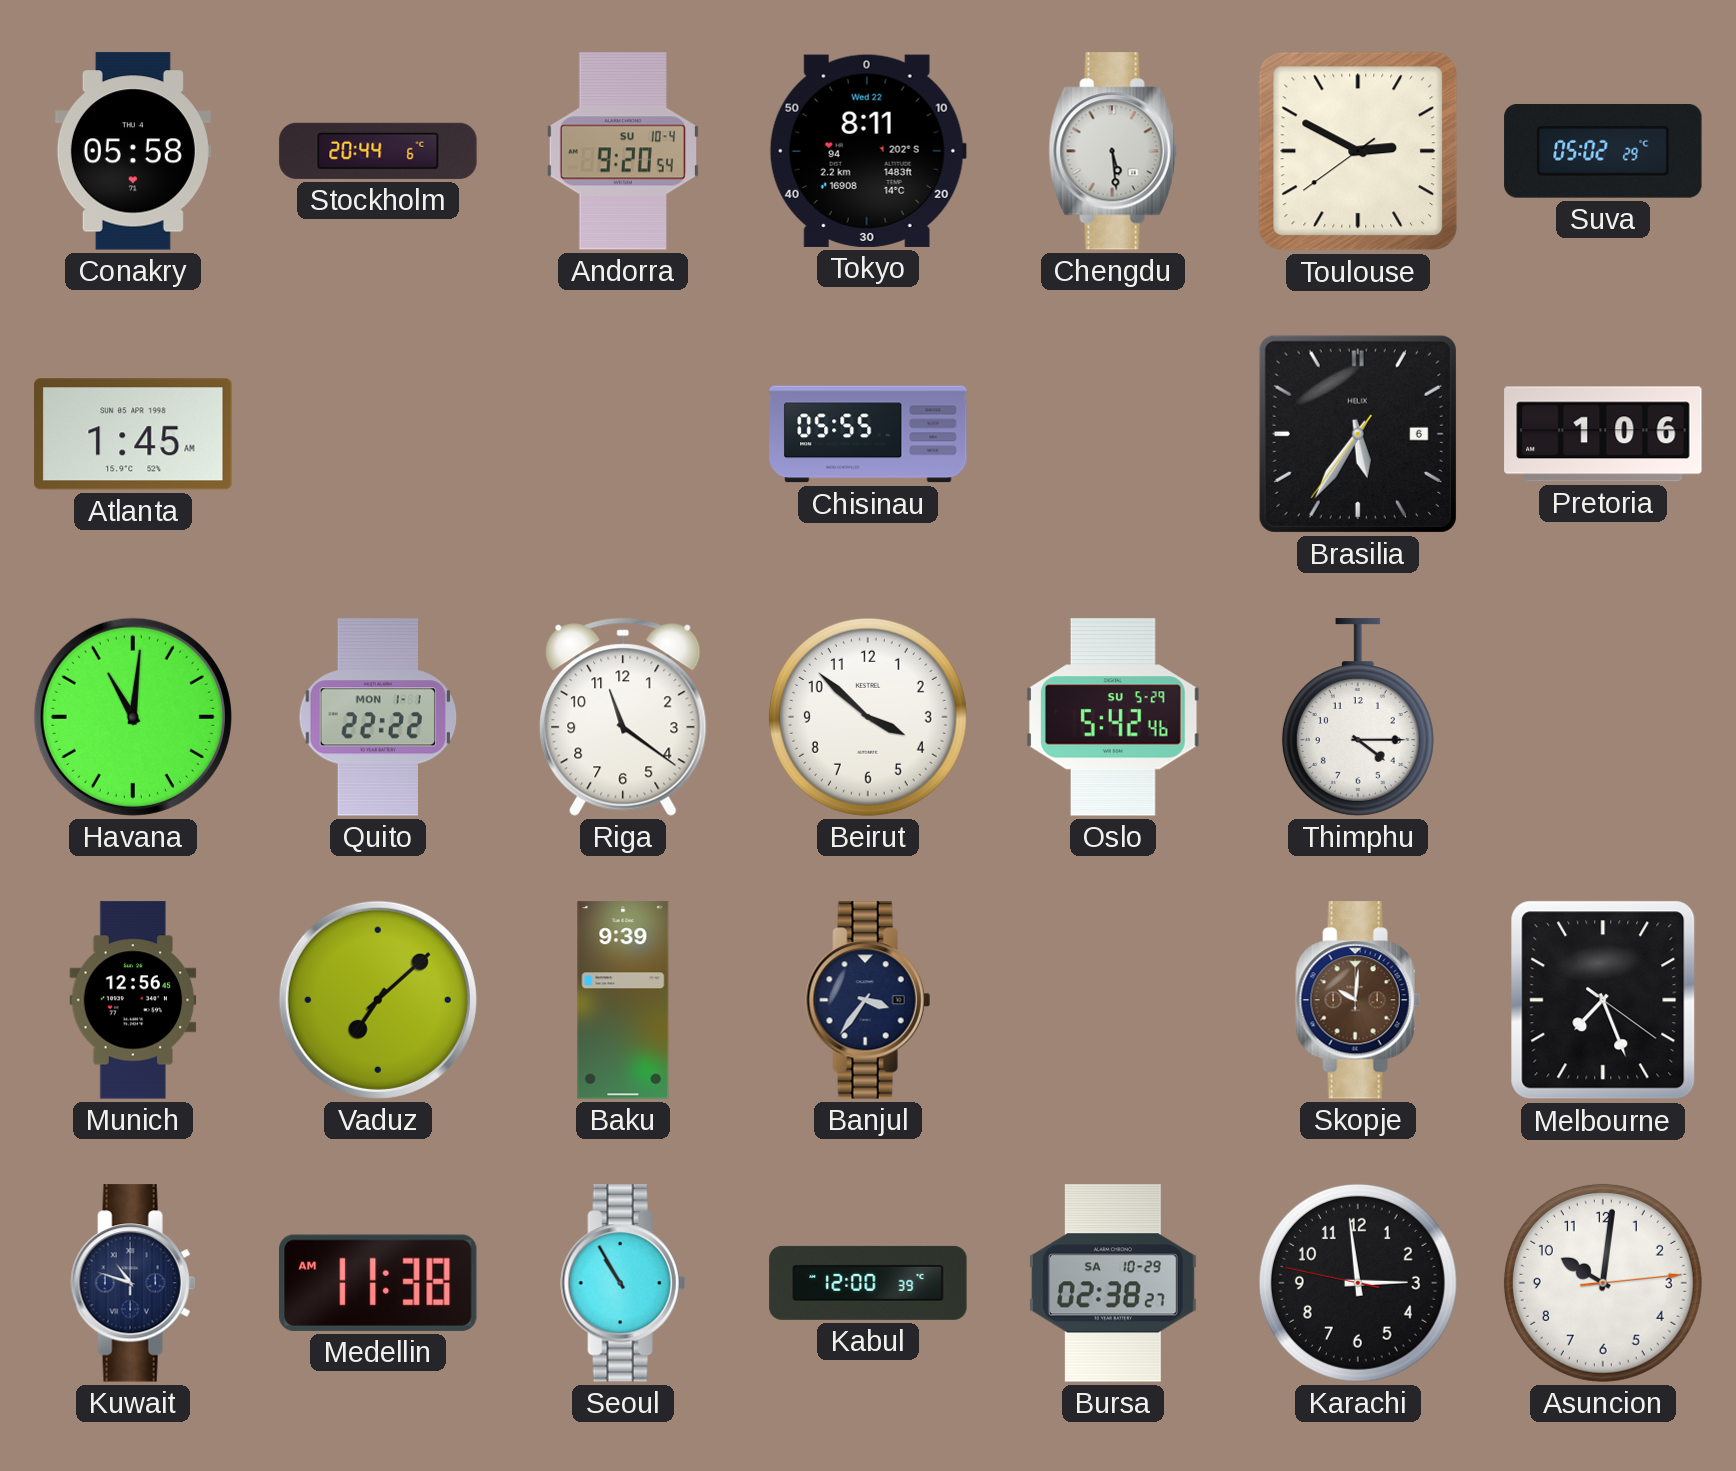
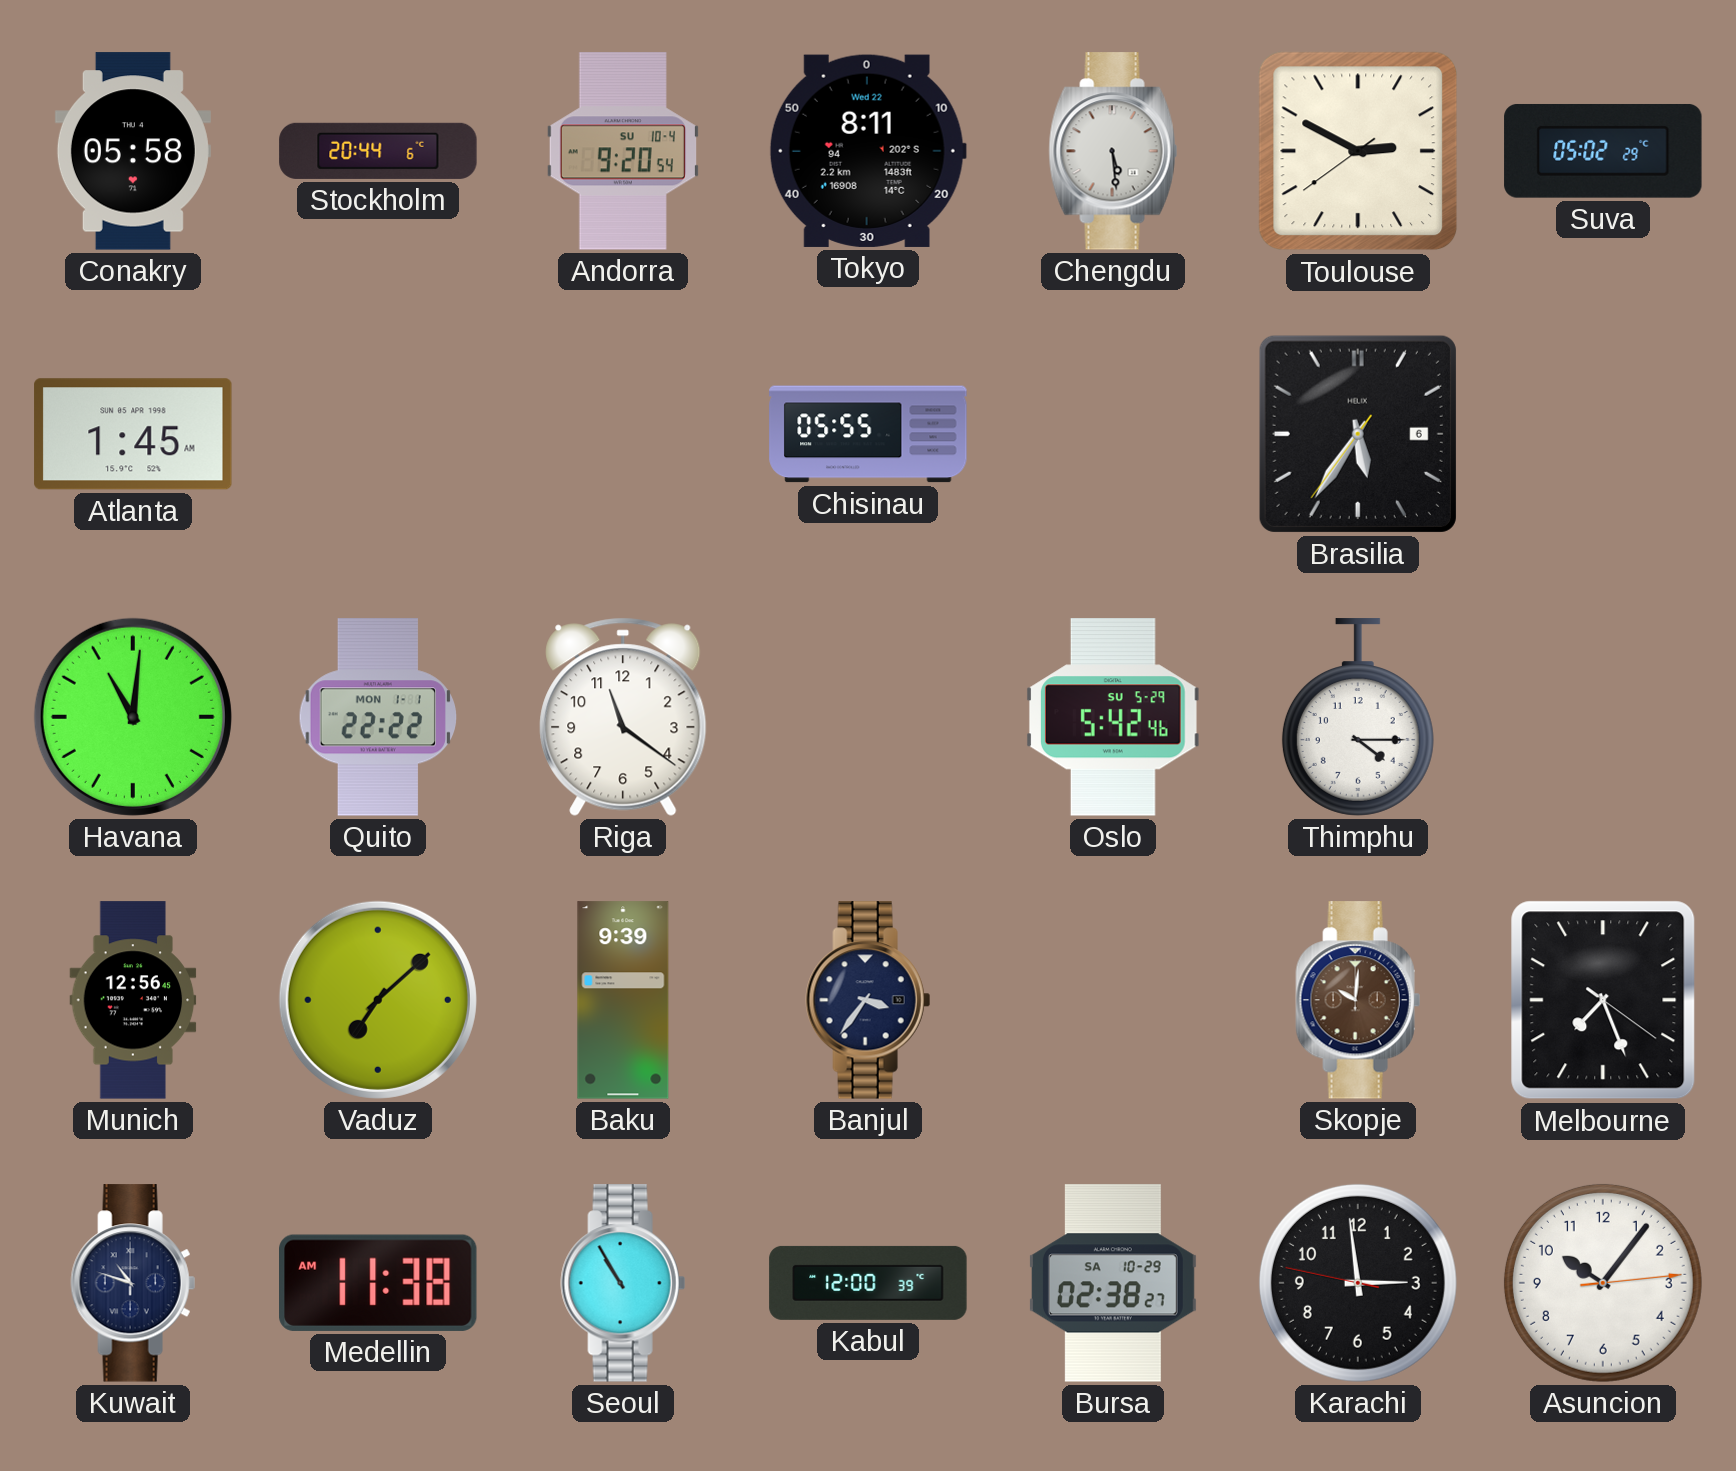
Pretoria: 1:06 -> none
Beirut: 3:52 -> none
Asuncion: 10:01 -> 10:06
